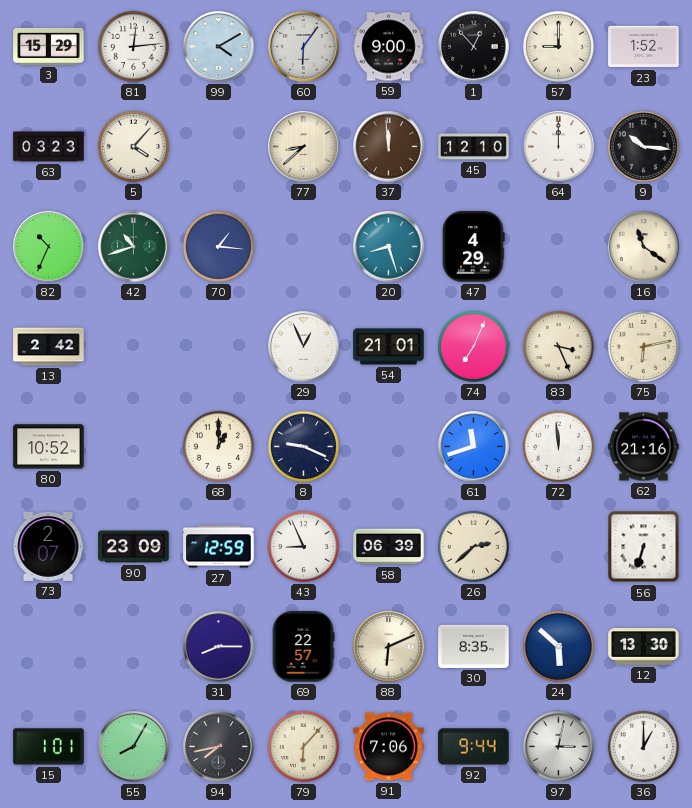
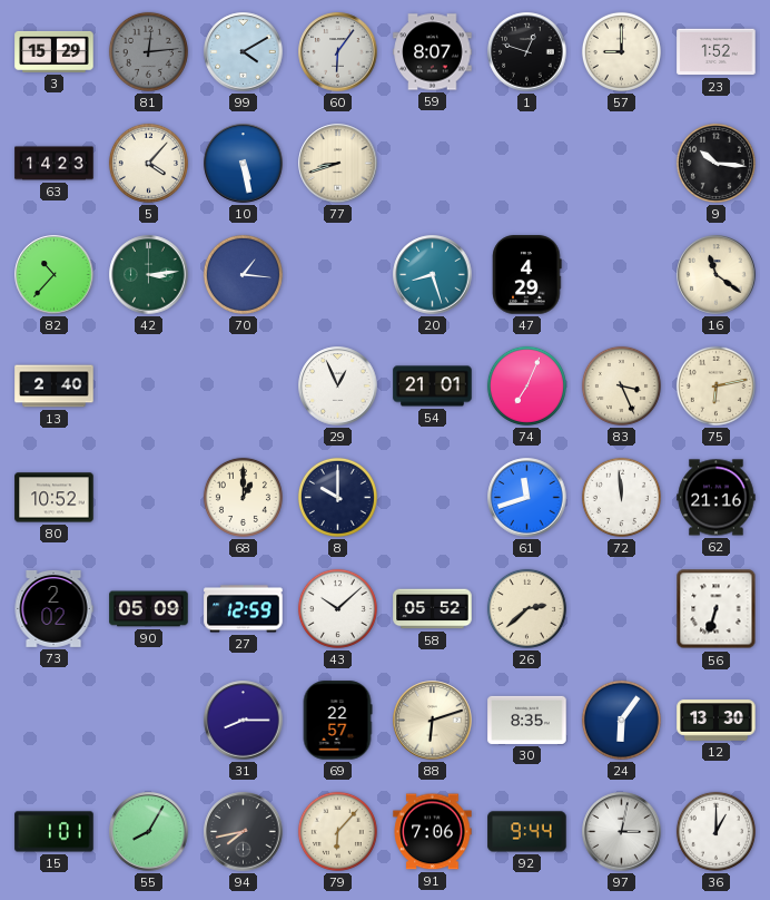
81 dial: white -> grey
59: 9:00 -> 8:07
1: 12:53 -> 12:48
63: 03:23 -> 14:23
10: none -> 5:28
77: 8:38 -> 8:42
37: 11:59 -> none
45: 12:10 -> none
64: 12:00 -> none
82: 10:34 -> 10:37
42: 10:42 -> 3:14
13: 2:42 -> 2:40
8: 9:19 -> 10:00
73: 2:07 -> 2:02
90: 23:09 -> 05:09
43: 8:56 -> 10:08
58: 06:39 -> 05:52
88: 6:11 -> 6:12
24: 5:52 -> 6:06
